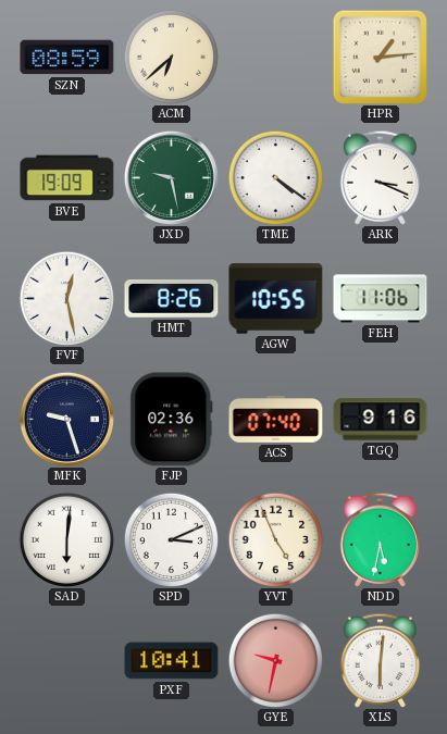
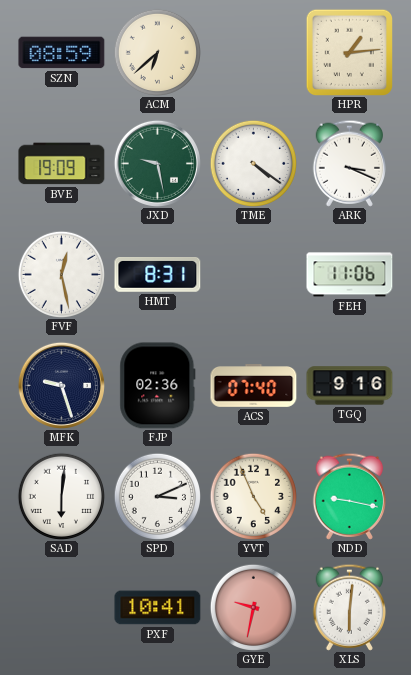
HMT: 8:26 -> 8:31
AGW: 10:55 -> none
NDD: 5:32 -> 9:17
